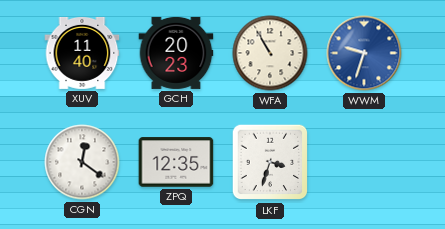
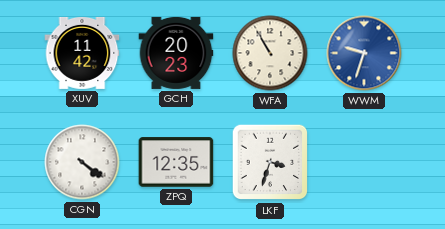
XUV: 11:40 -> 11:42
CGN: 12:21 -> 4:21
